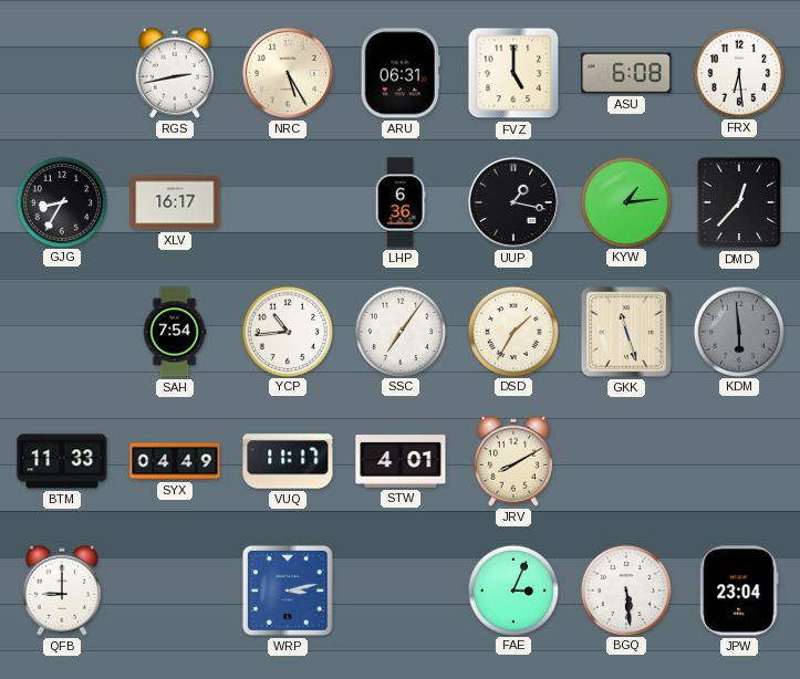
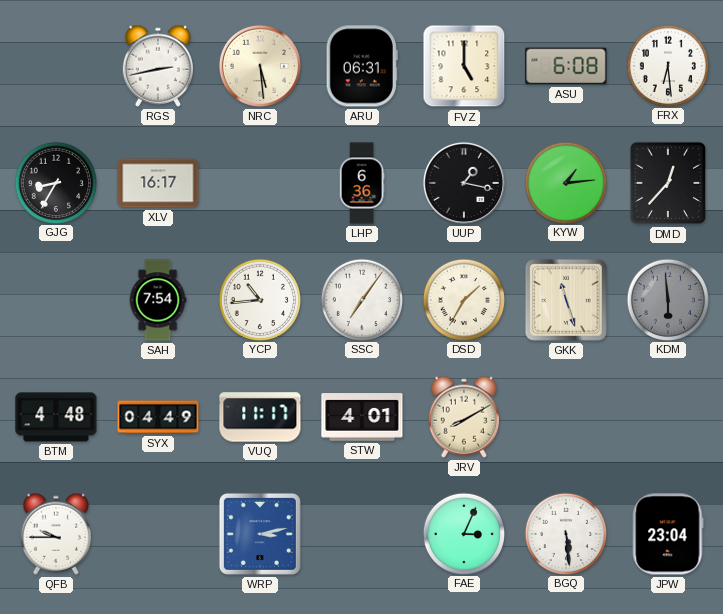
NRC: 5:25 -> 5:29
BTM: 11:33 -> 4:48
QFB: 9:00 -> 9:45
